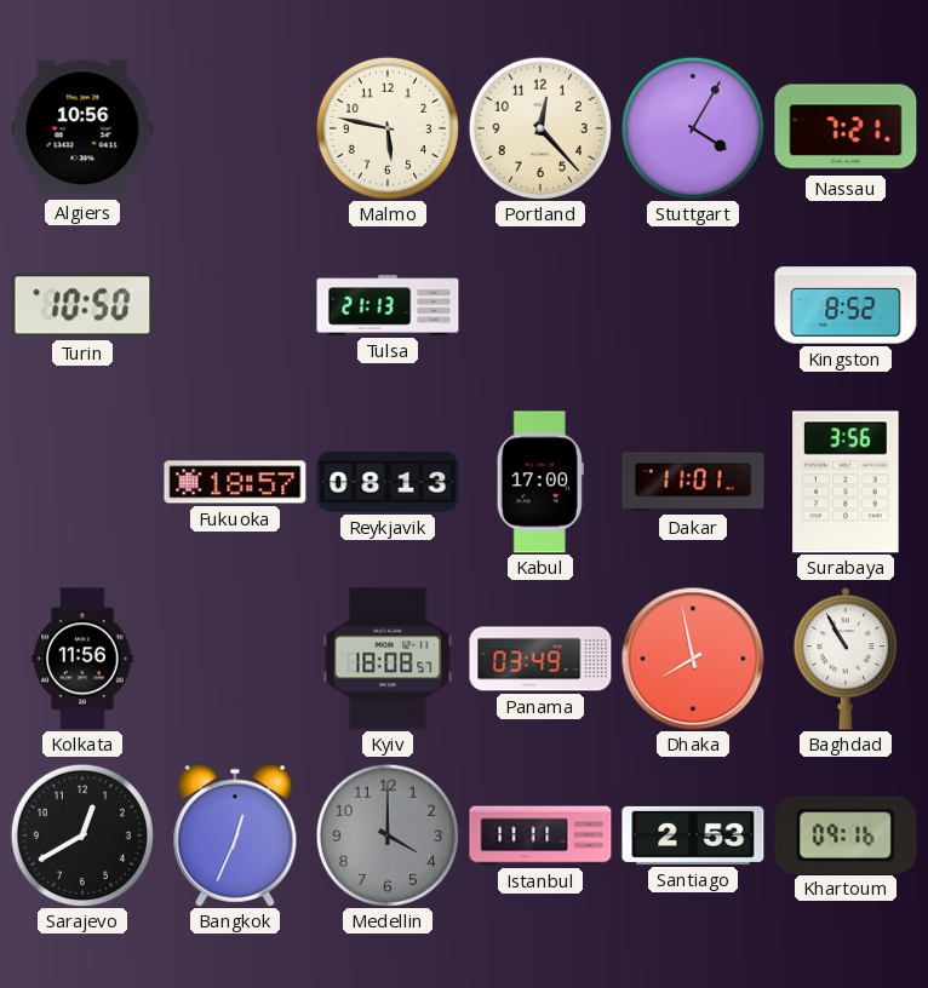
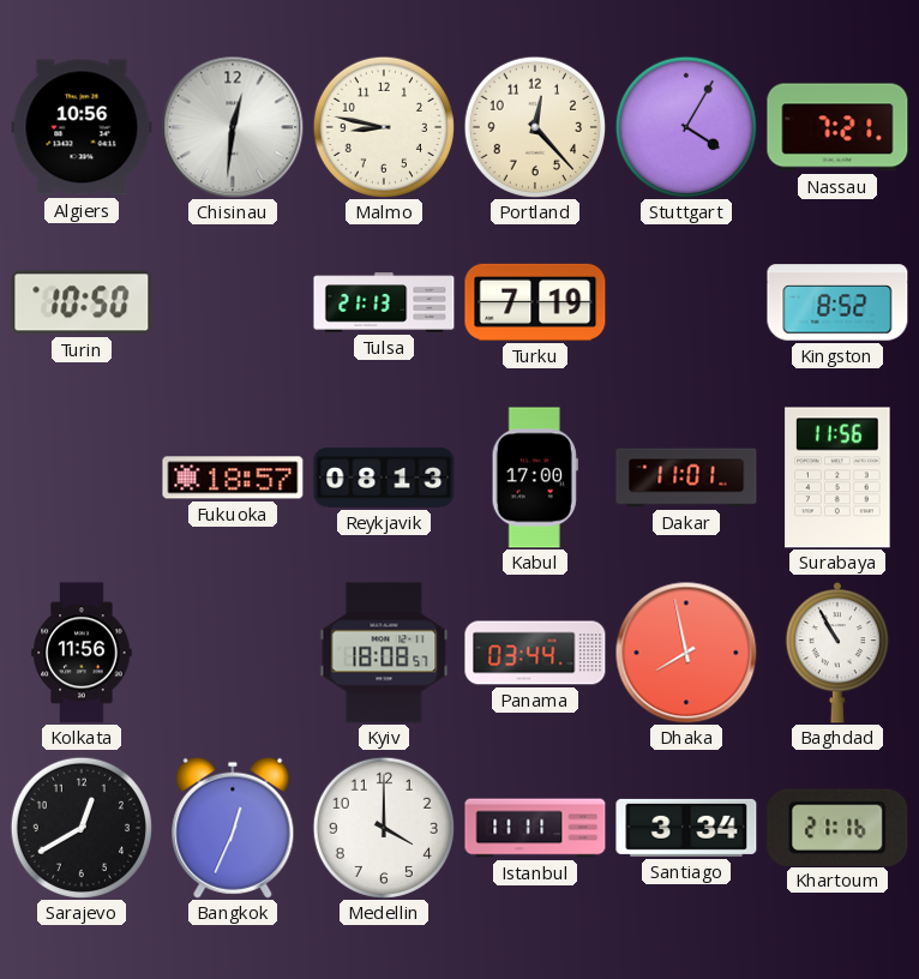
Chisinau: none -> 12:31
Malmo: 5:47 -> 8:47
Turku: none -> 7:19
Surabaya: 3:56 -> 11:56
Panama: 03:49 -> 03:44
Medellin dial: grey -> white
Santiago: 2:53 -> 3:34
Khartoum: 09:16 -> 21:16
